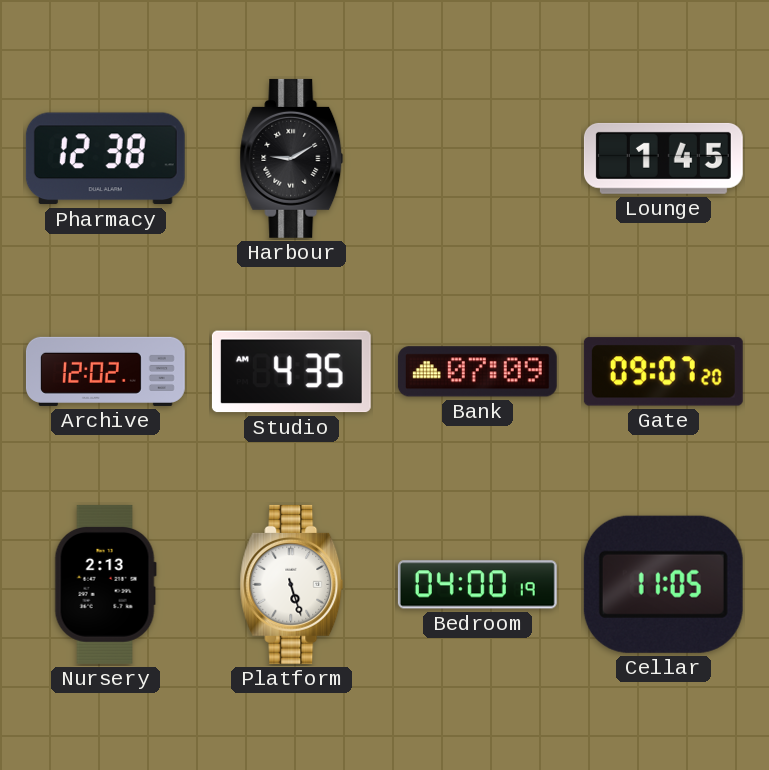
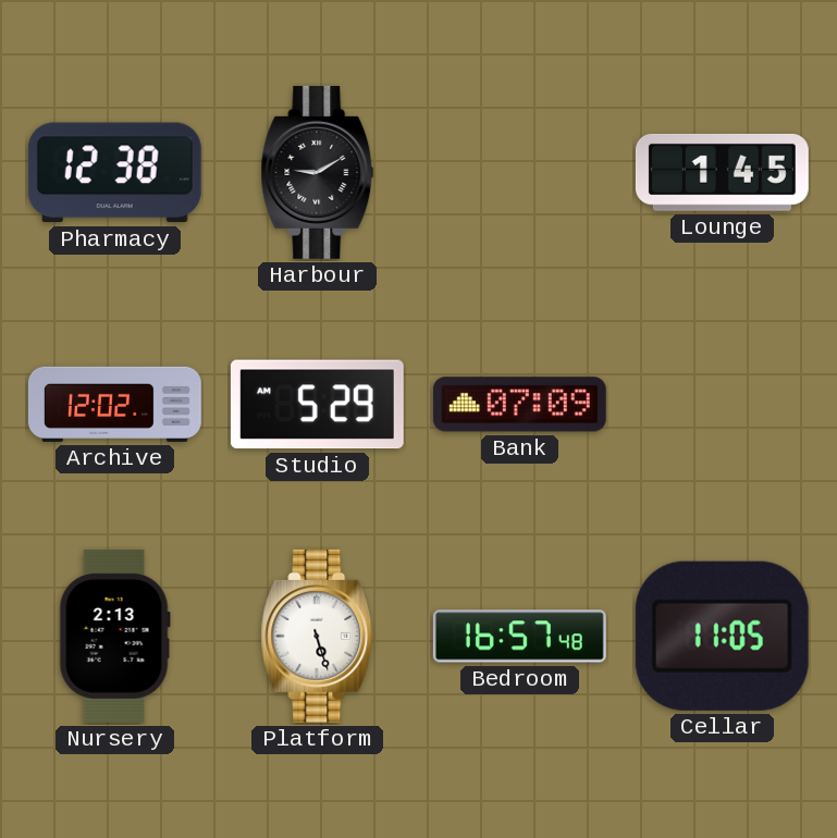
Studio: 4:35 -> 5:29
Gate: 09:07 -> none
Bedroom: 04:00 -> 16:57
